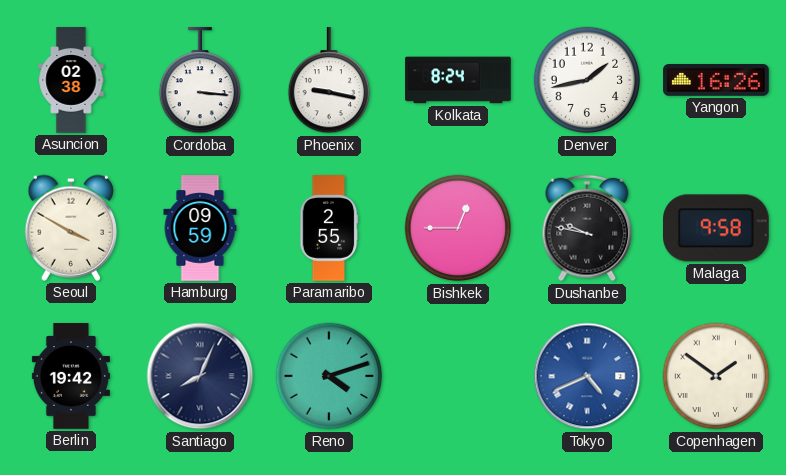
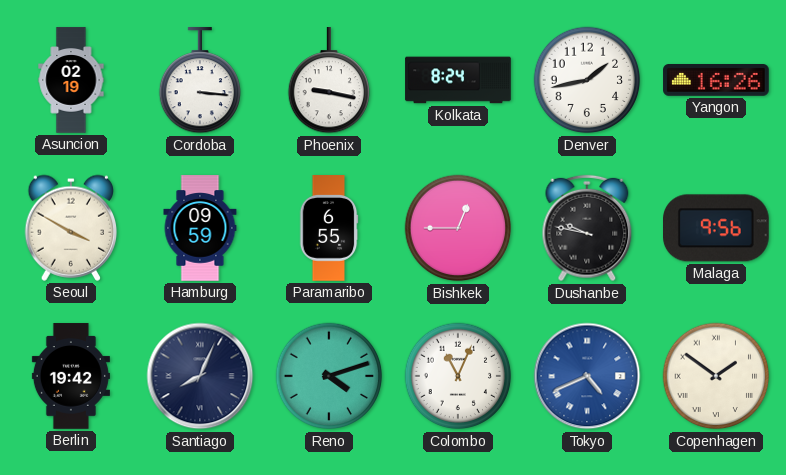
Asuncion: 02:38 -> 02:19
Paramaribo: 2:55 -> 6:55
Malaga: 9:58 -> 9:56
Colombo: none -> 11:04
